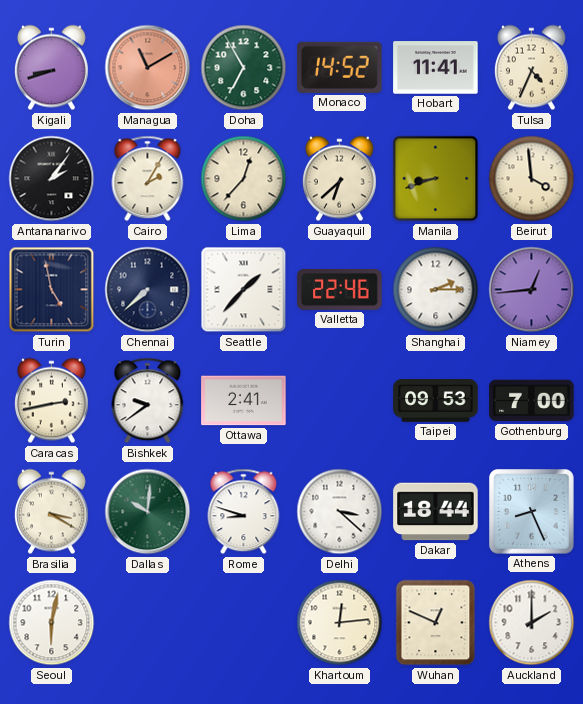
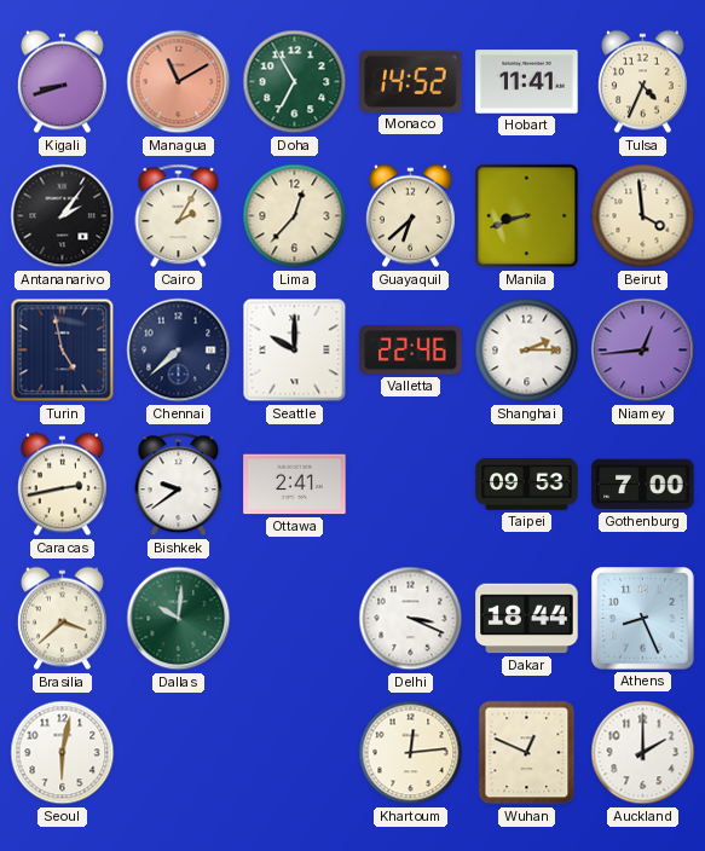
Seattle: 1:37 -> 10:00
Brasilia: 3:20 -> 3:38
Rome: 8:48 -> none
Delhi: 3:22 -> 3:19
